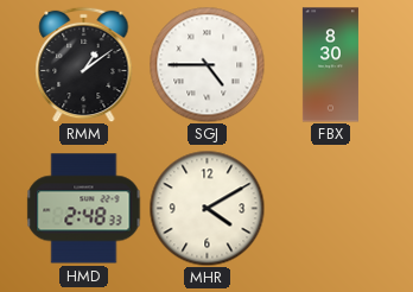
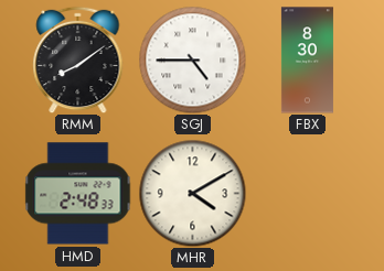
RMM: 1:09 -> 8:09
